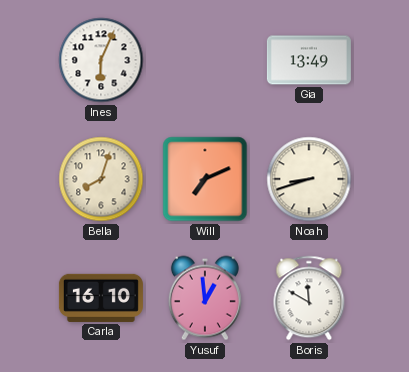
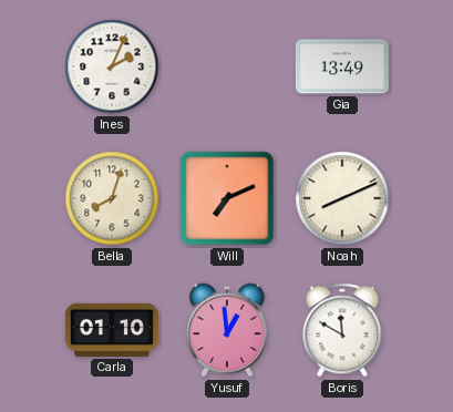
Ines: 6:04 -> 2:04
Noah: 8:42 -> 8:11
Carla: 16:10 -> 01:10
